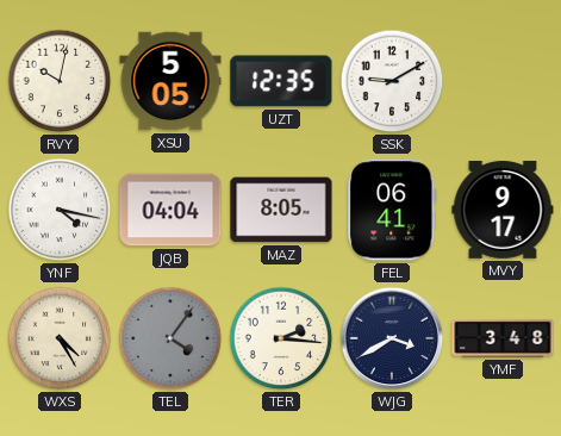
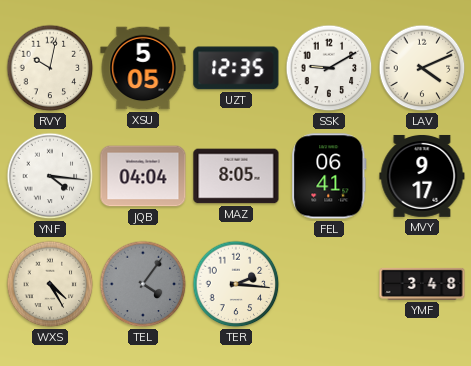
LAV: none -> 4:11
YNF: 4:17 -> 4:16
WJG: 3:40 -> none
